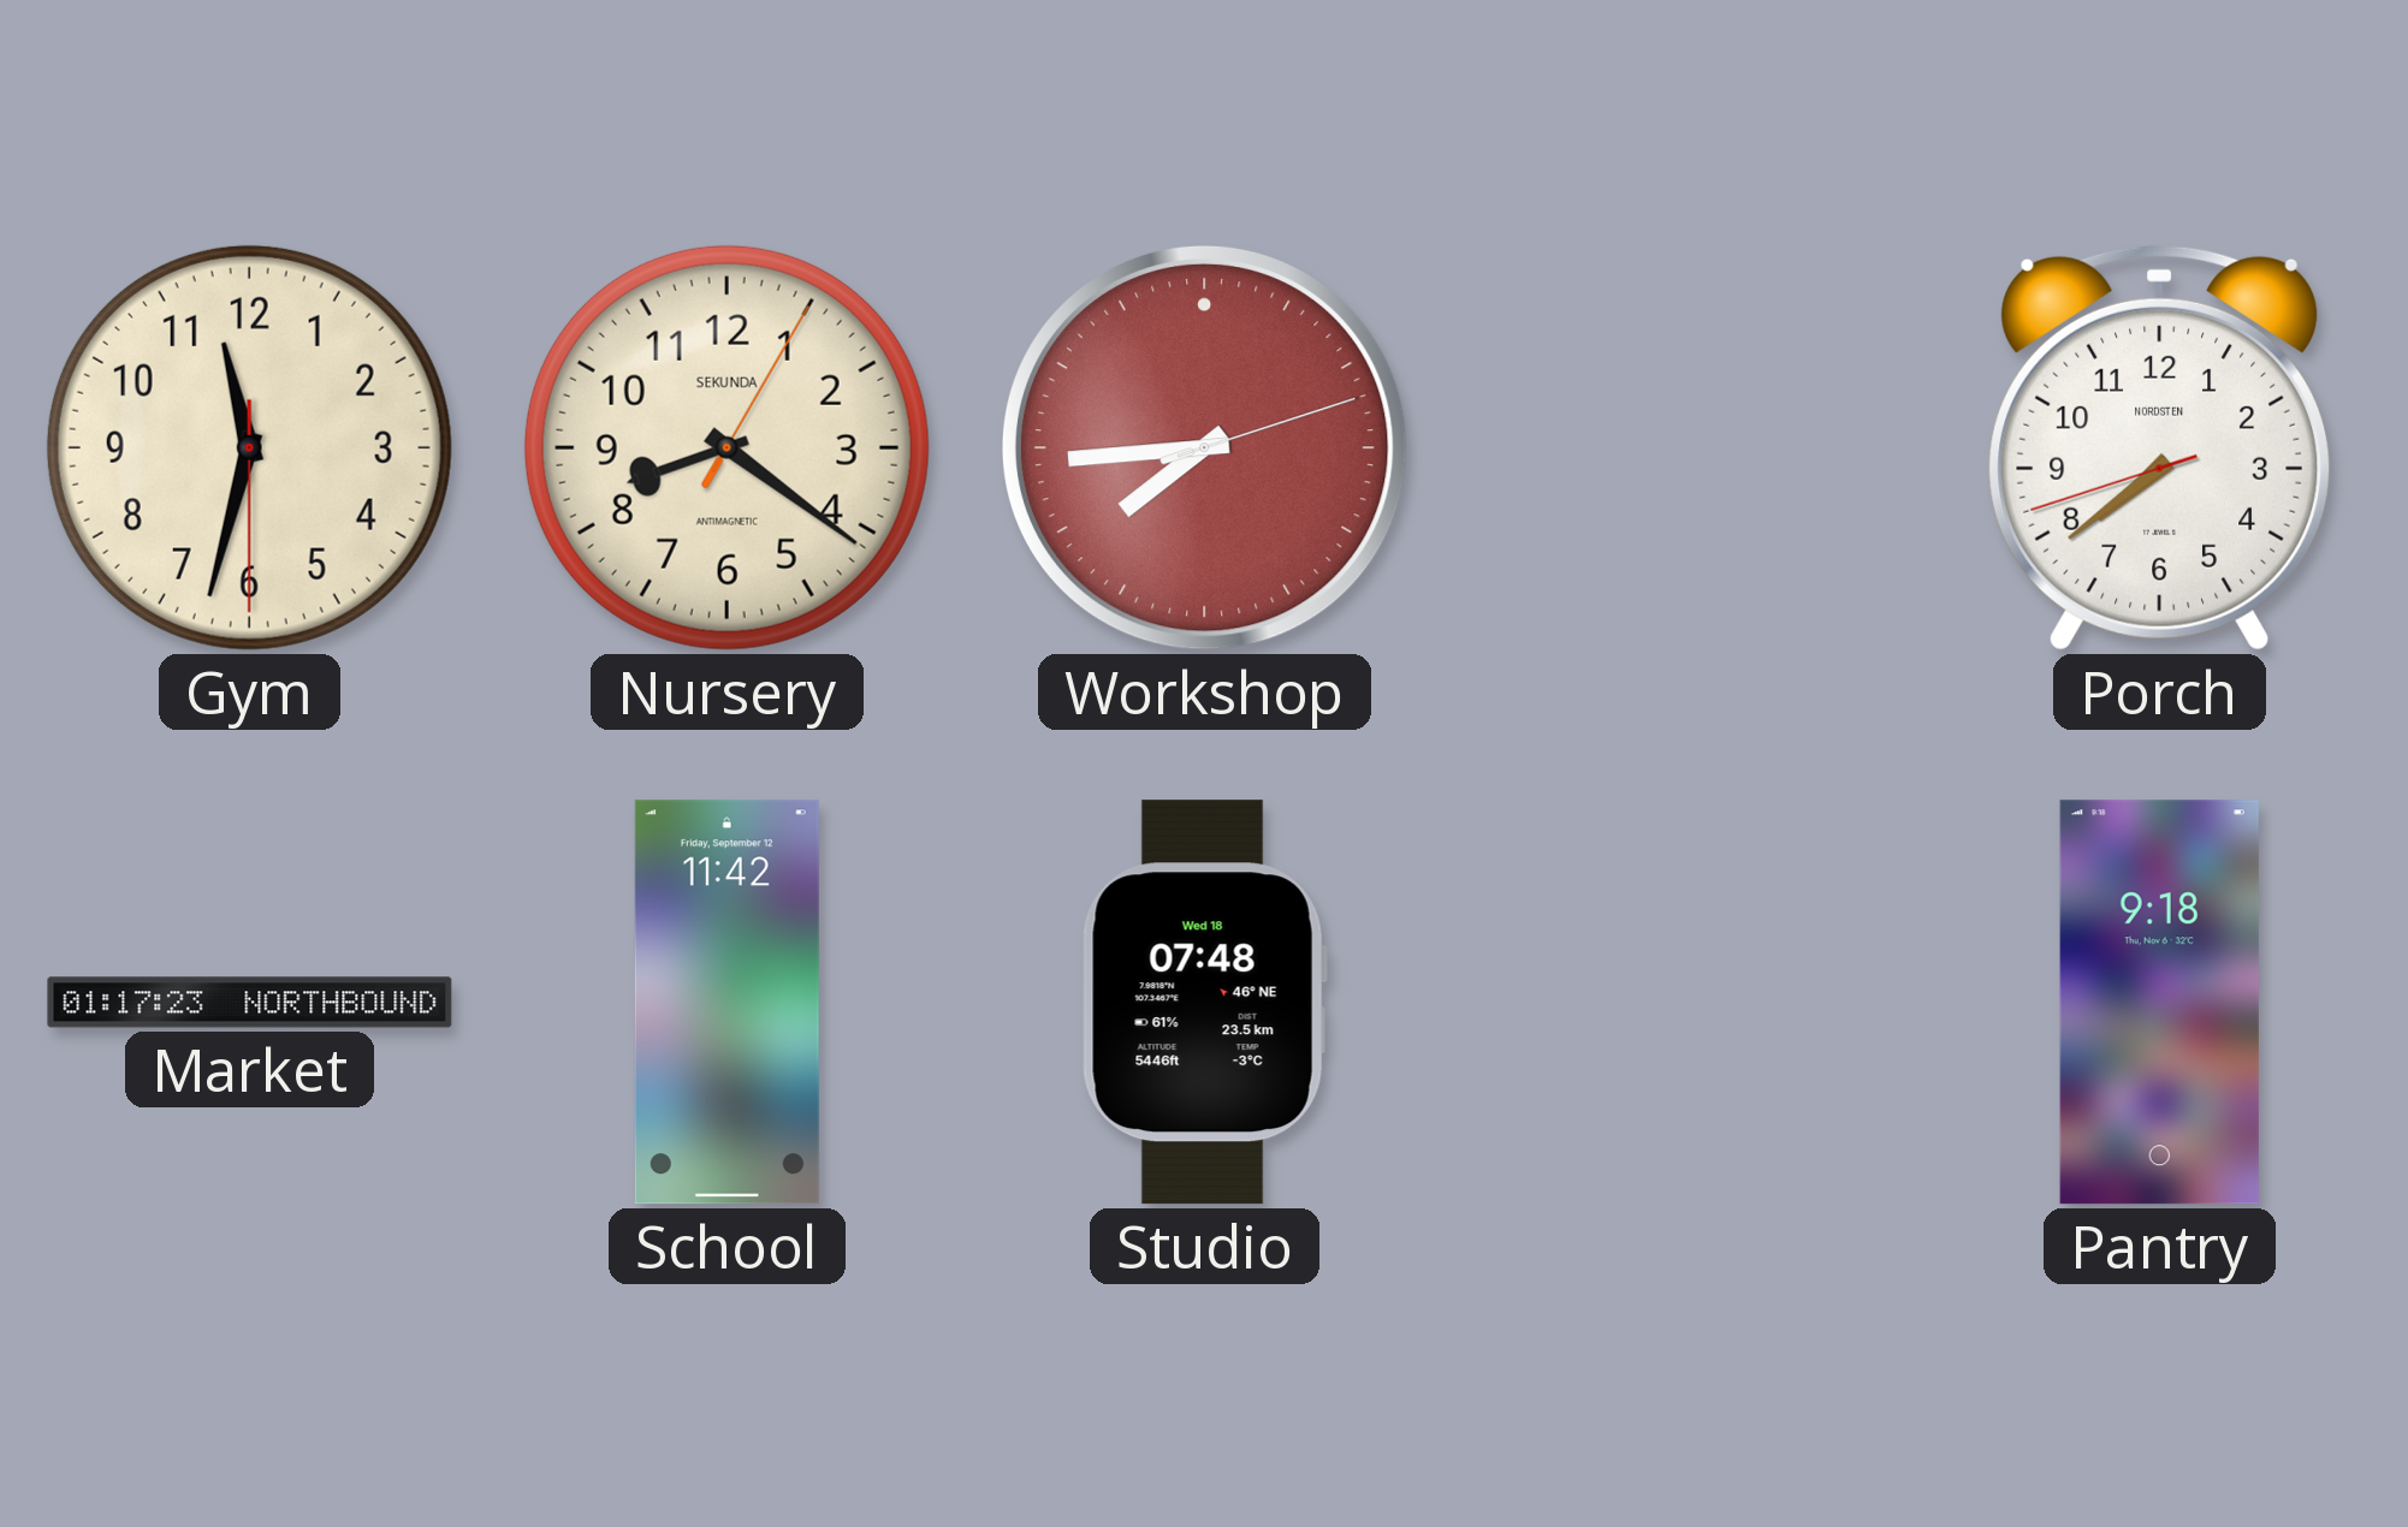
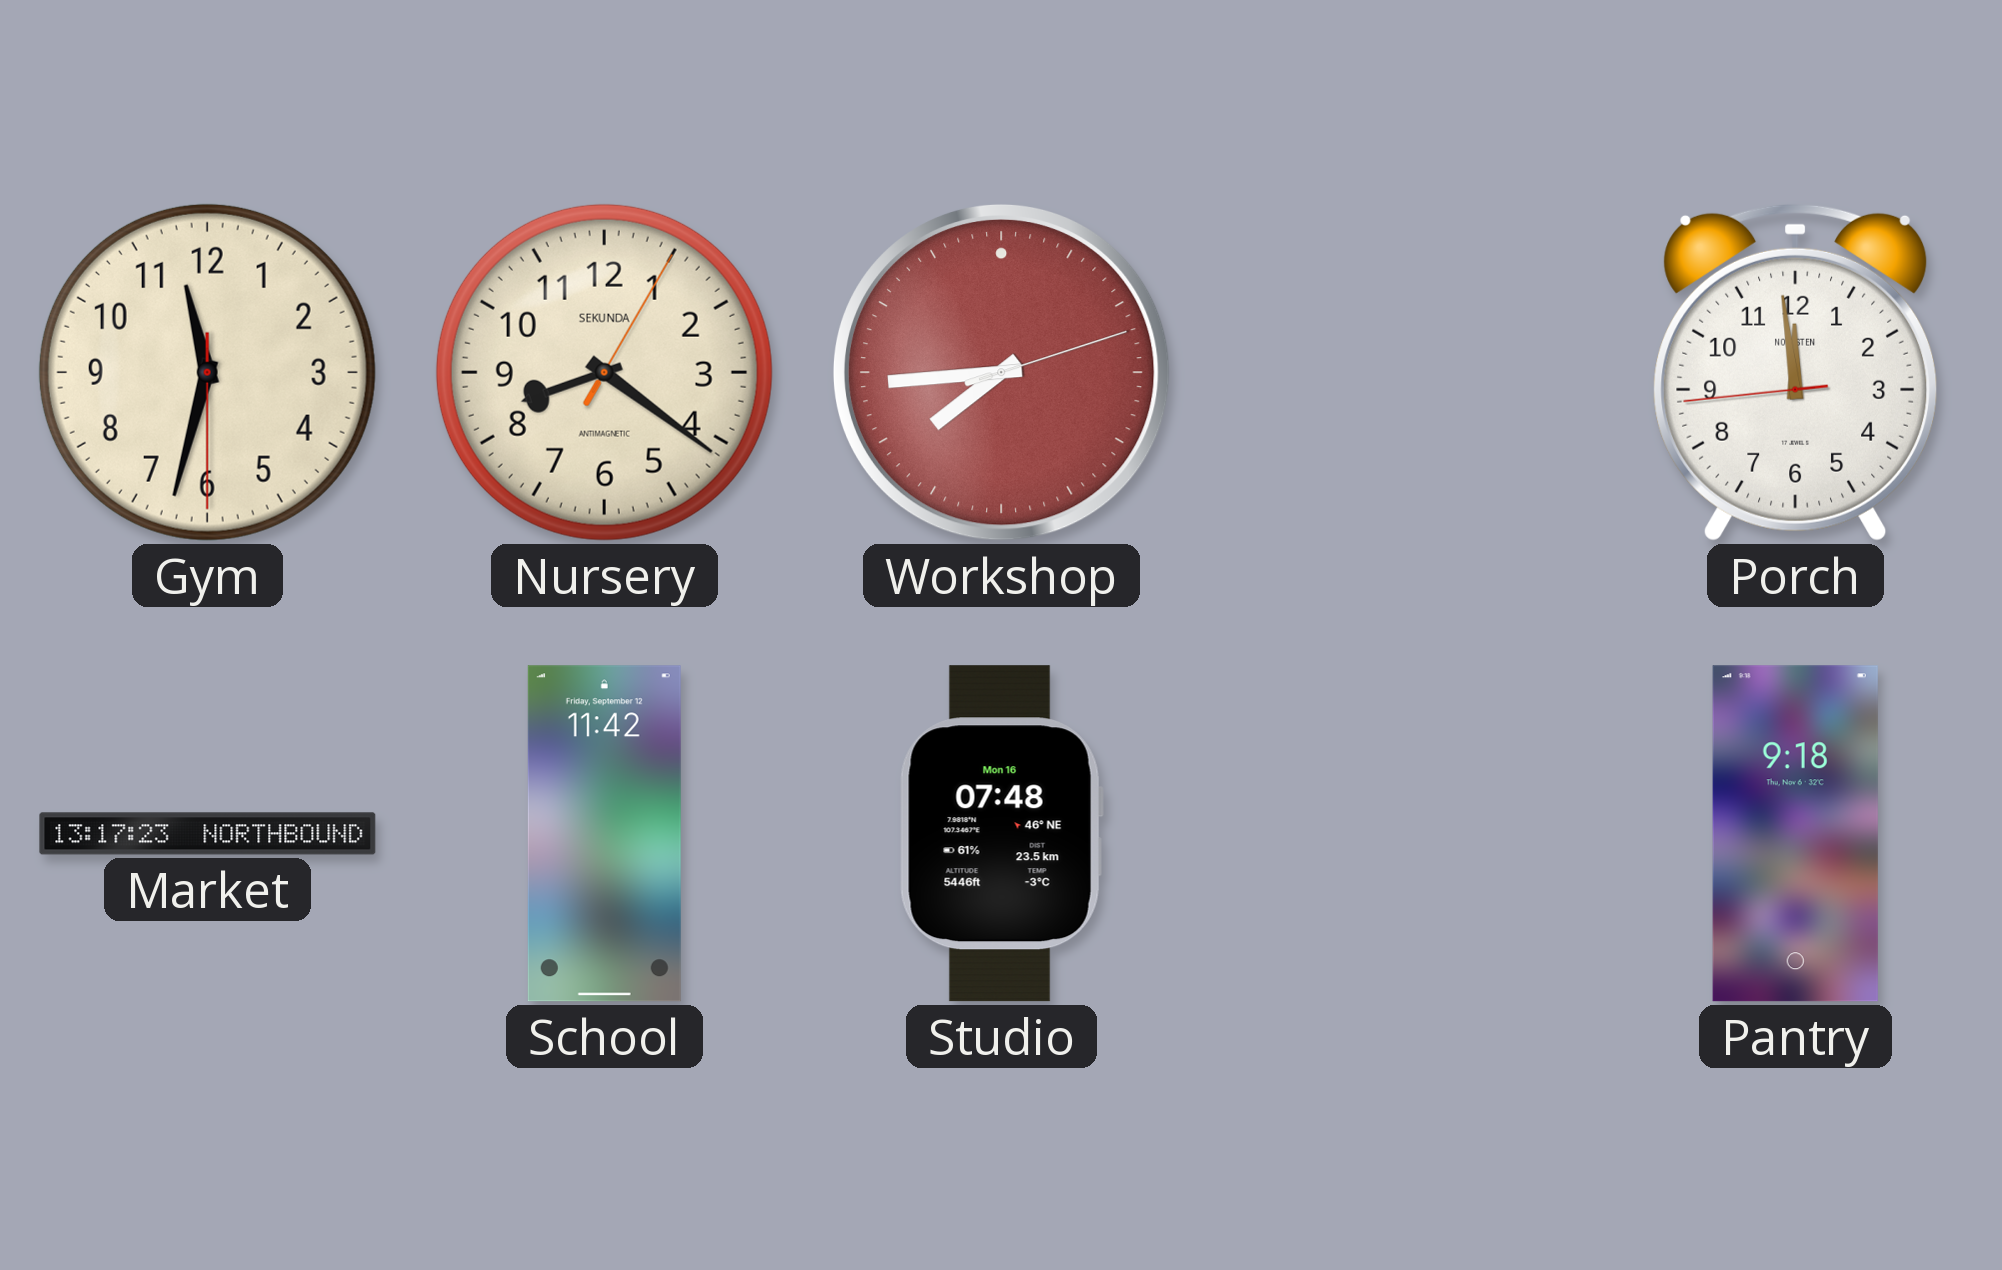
Porch: 7:38 -> 11:58
Market: 01:17 -> 13:17
Studio date: Wed 18 -> Mon 16
